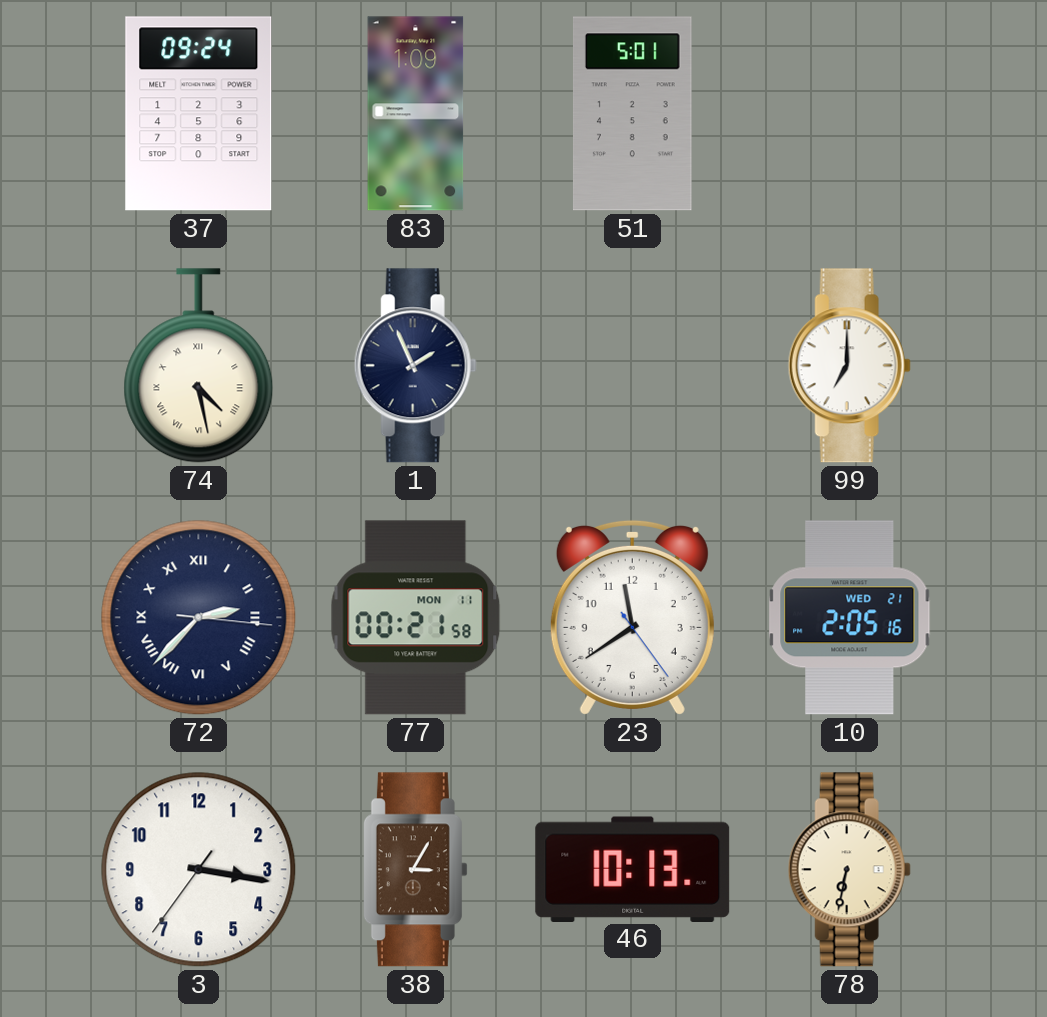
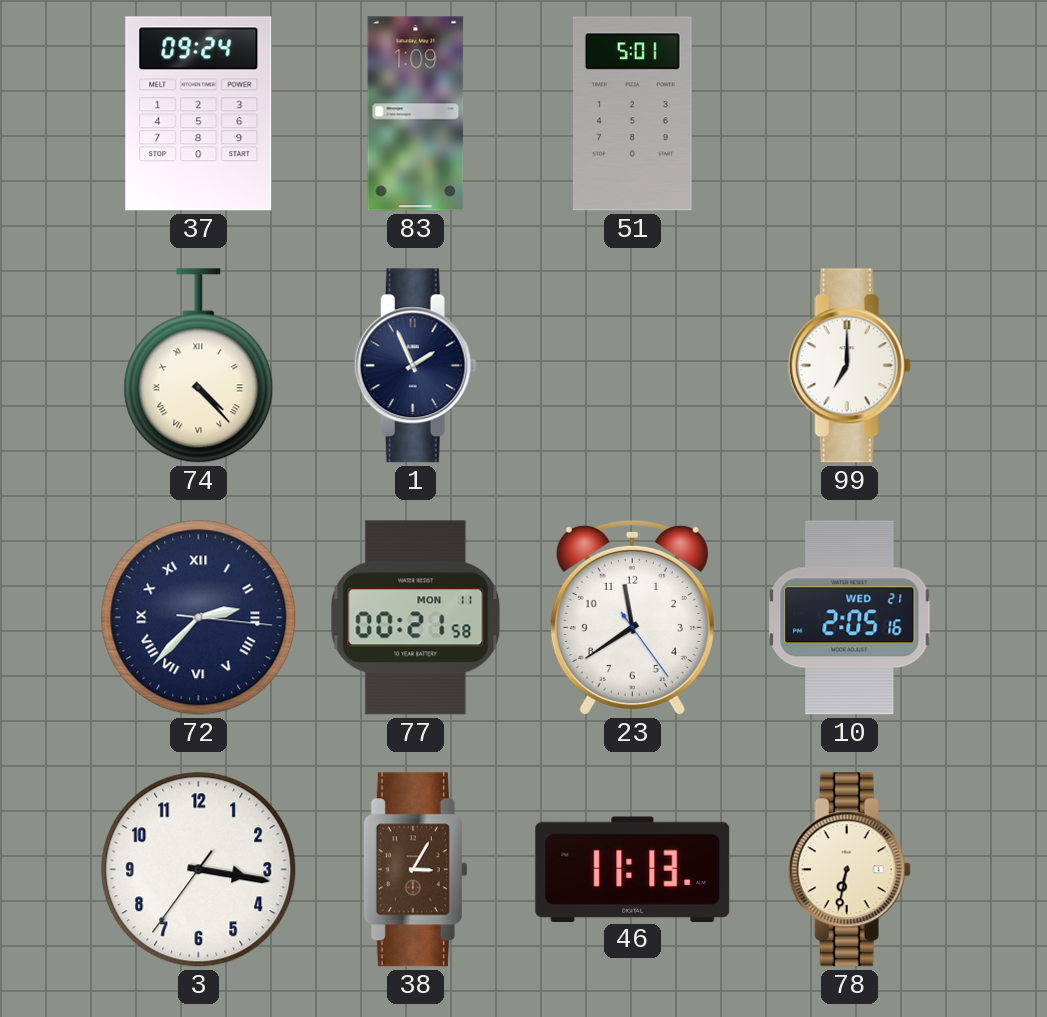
74: 4:28 -> 4:23
46: 10:13 -> 11:13
